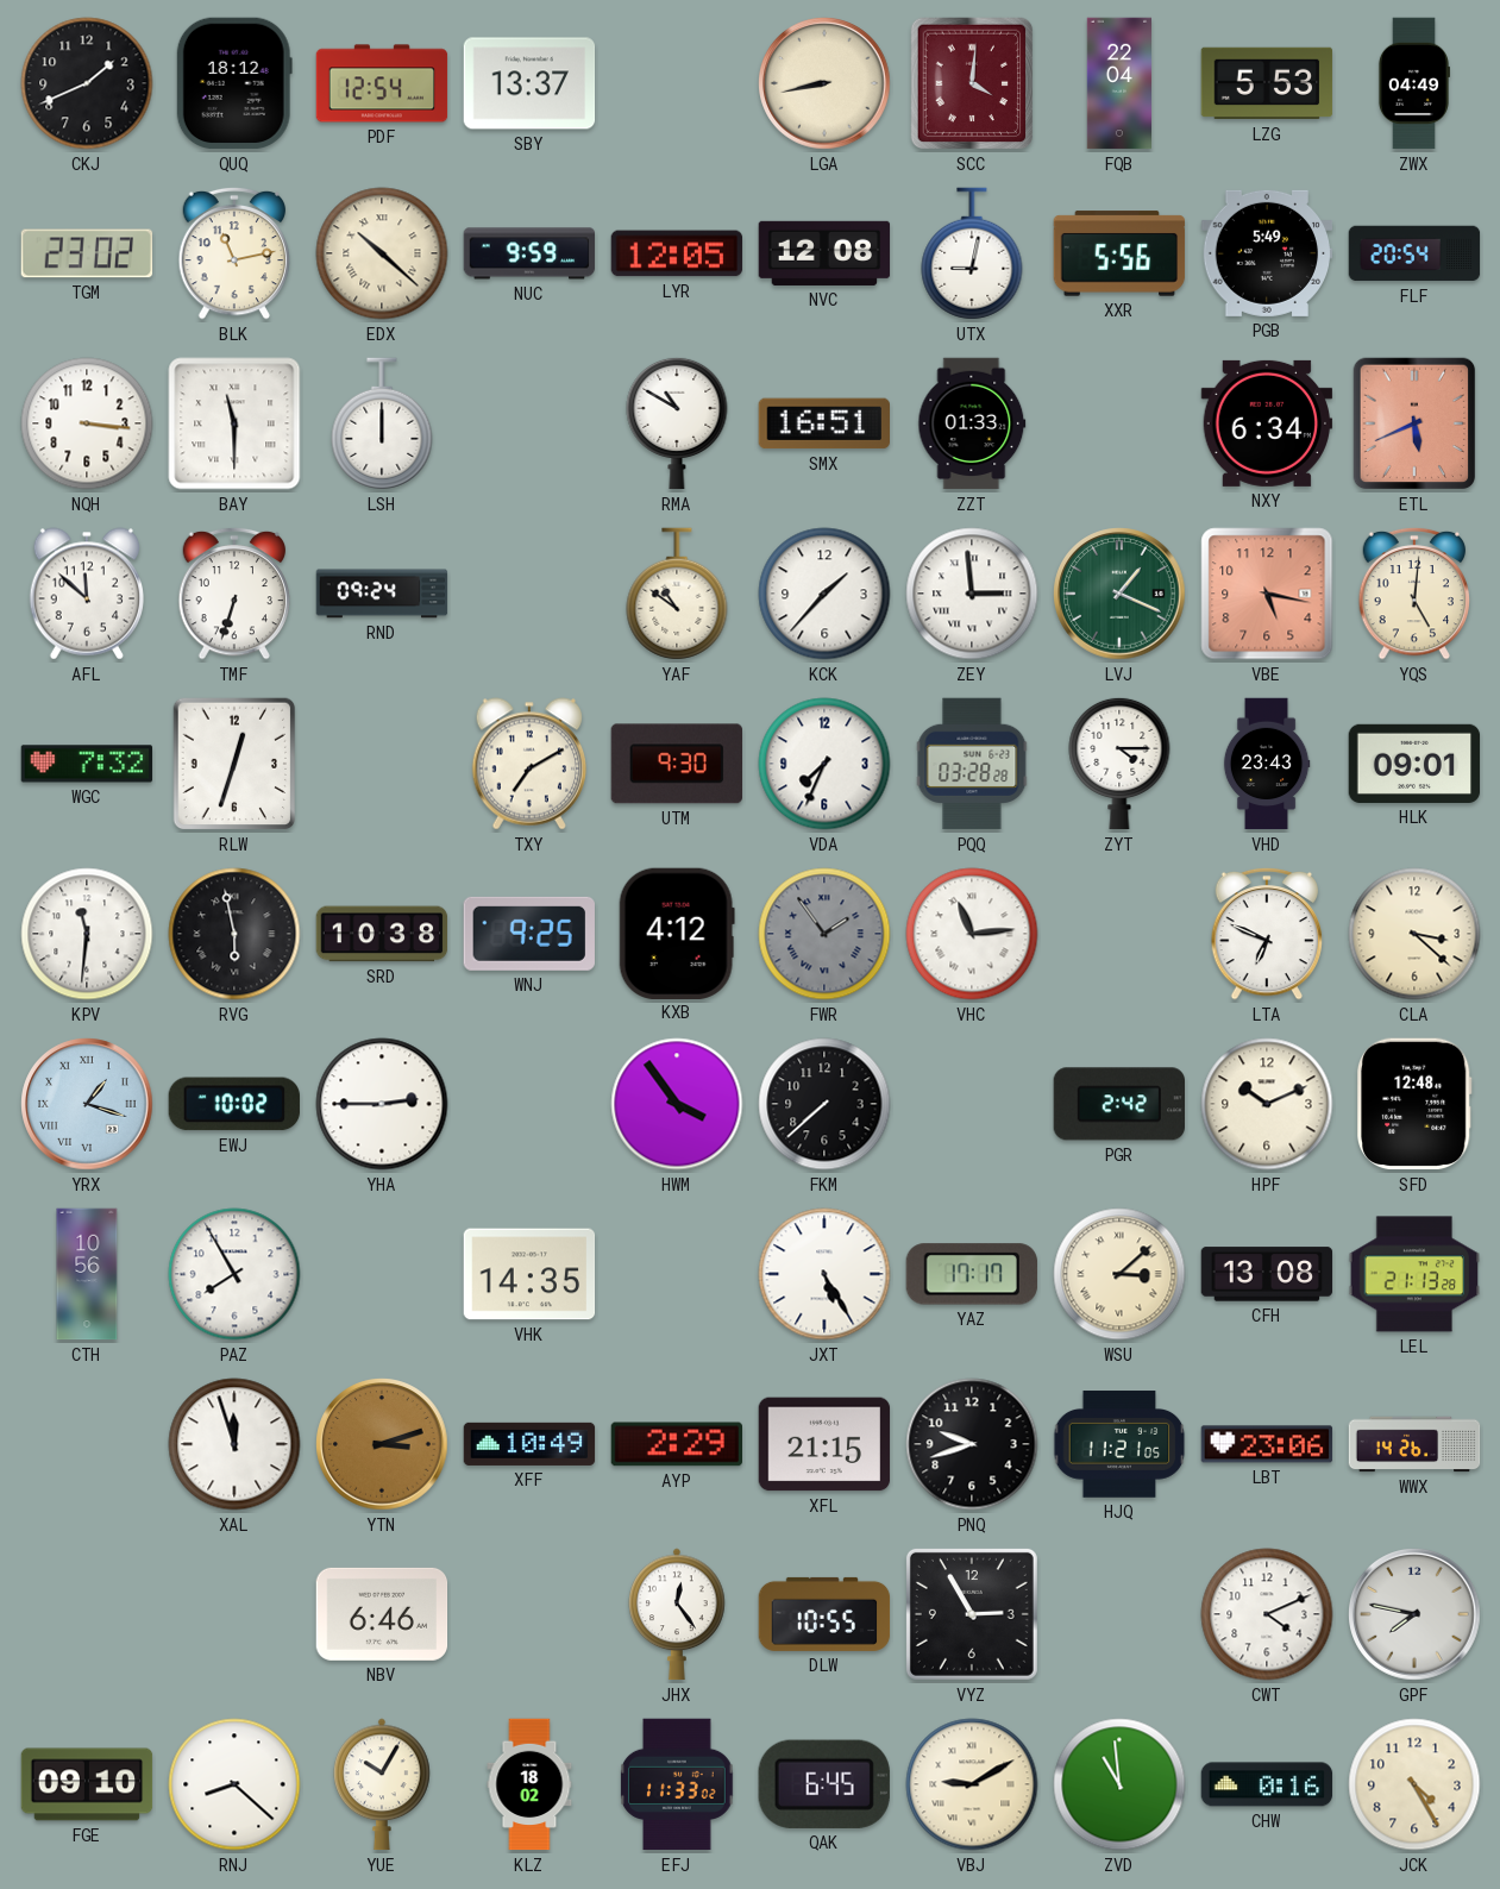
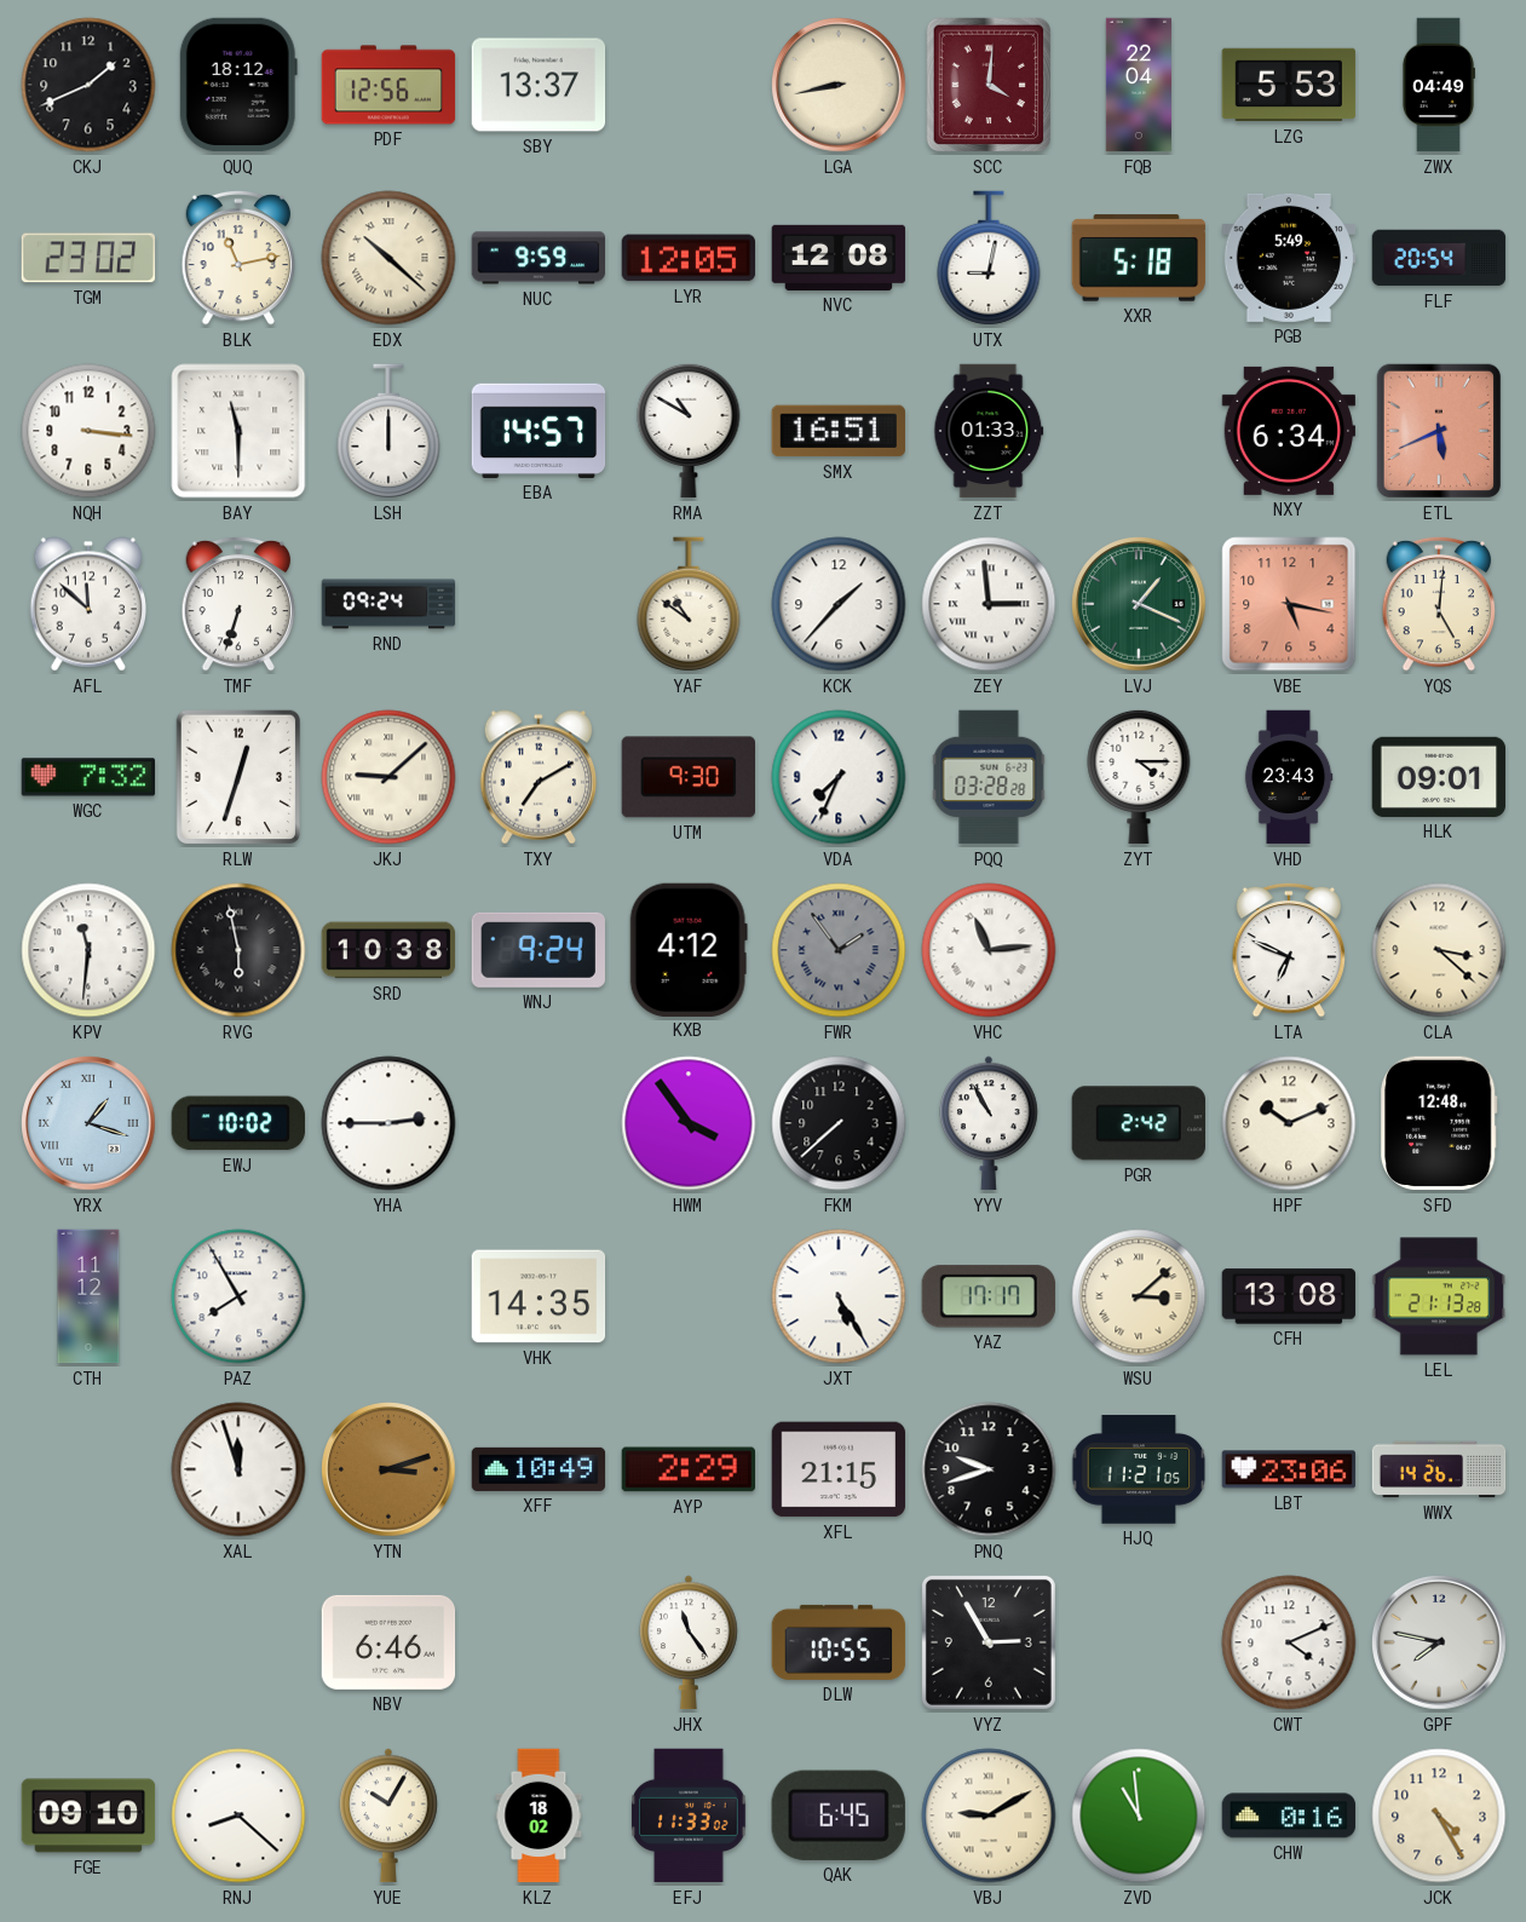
PDF: 12:54 -> 12:56
XXR: 5:56 -> 5:18
EBA: none -> 14:57
JKJ: none -> 9:08
WNJ: 9:25 -> 9:24
YYV: none -> 10:55
CTH: 10:56 -> 11:12
JHX: 12:24 -> 11:24
